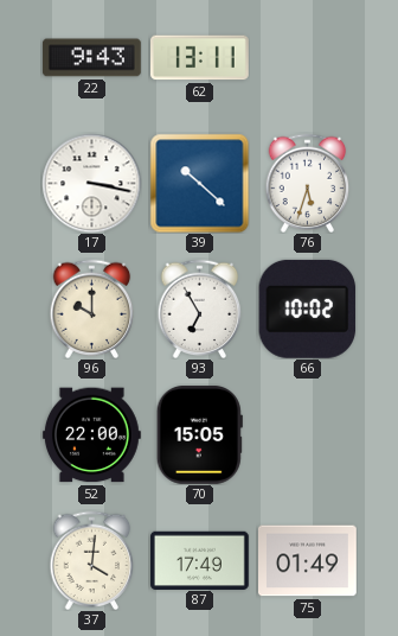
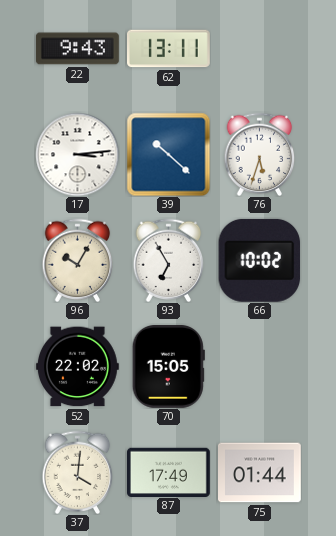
17: 3:17 -> 3:14
96: 10:00 -> 10:05
52: 22:00 -> 22:02
75: 01:49 -> 01:44
